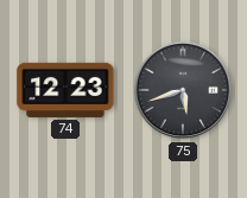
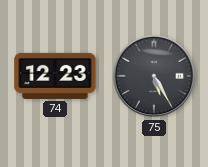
75: 5:42 -> 5:25
